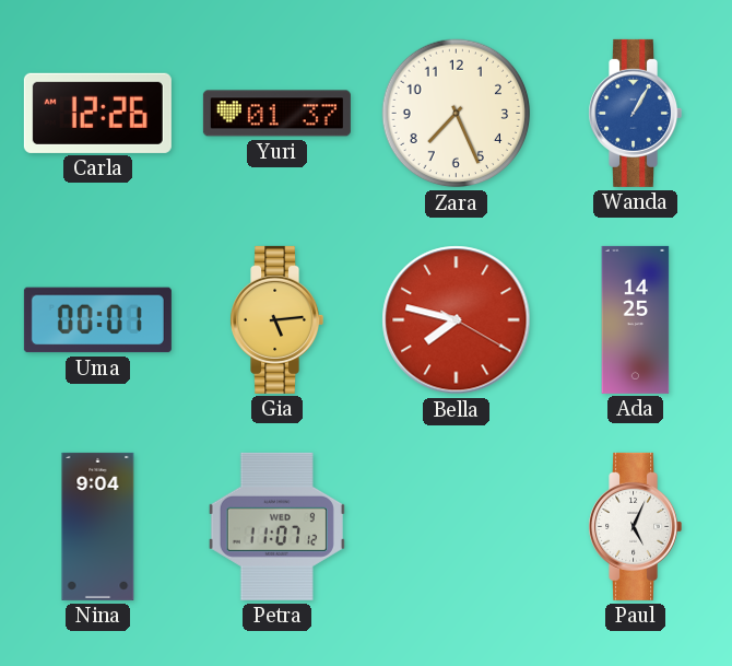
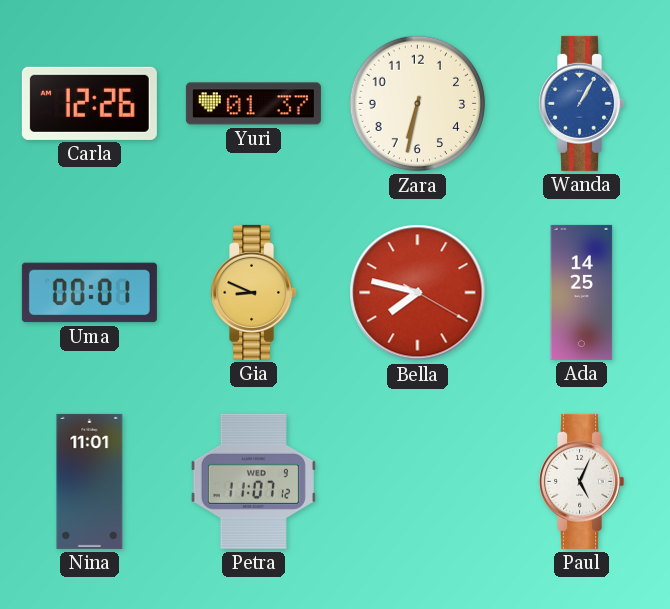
Zara: 7:26 -> 6:32
Gia: 5:14 -> 8:49
Nina: 9:04 -> 11:01
